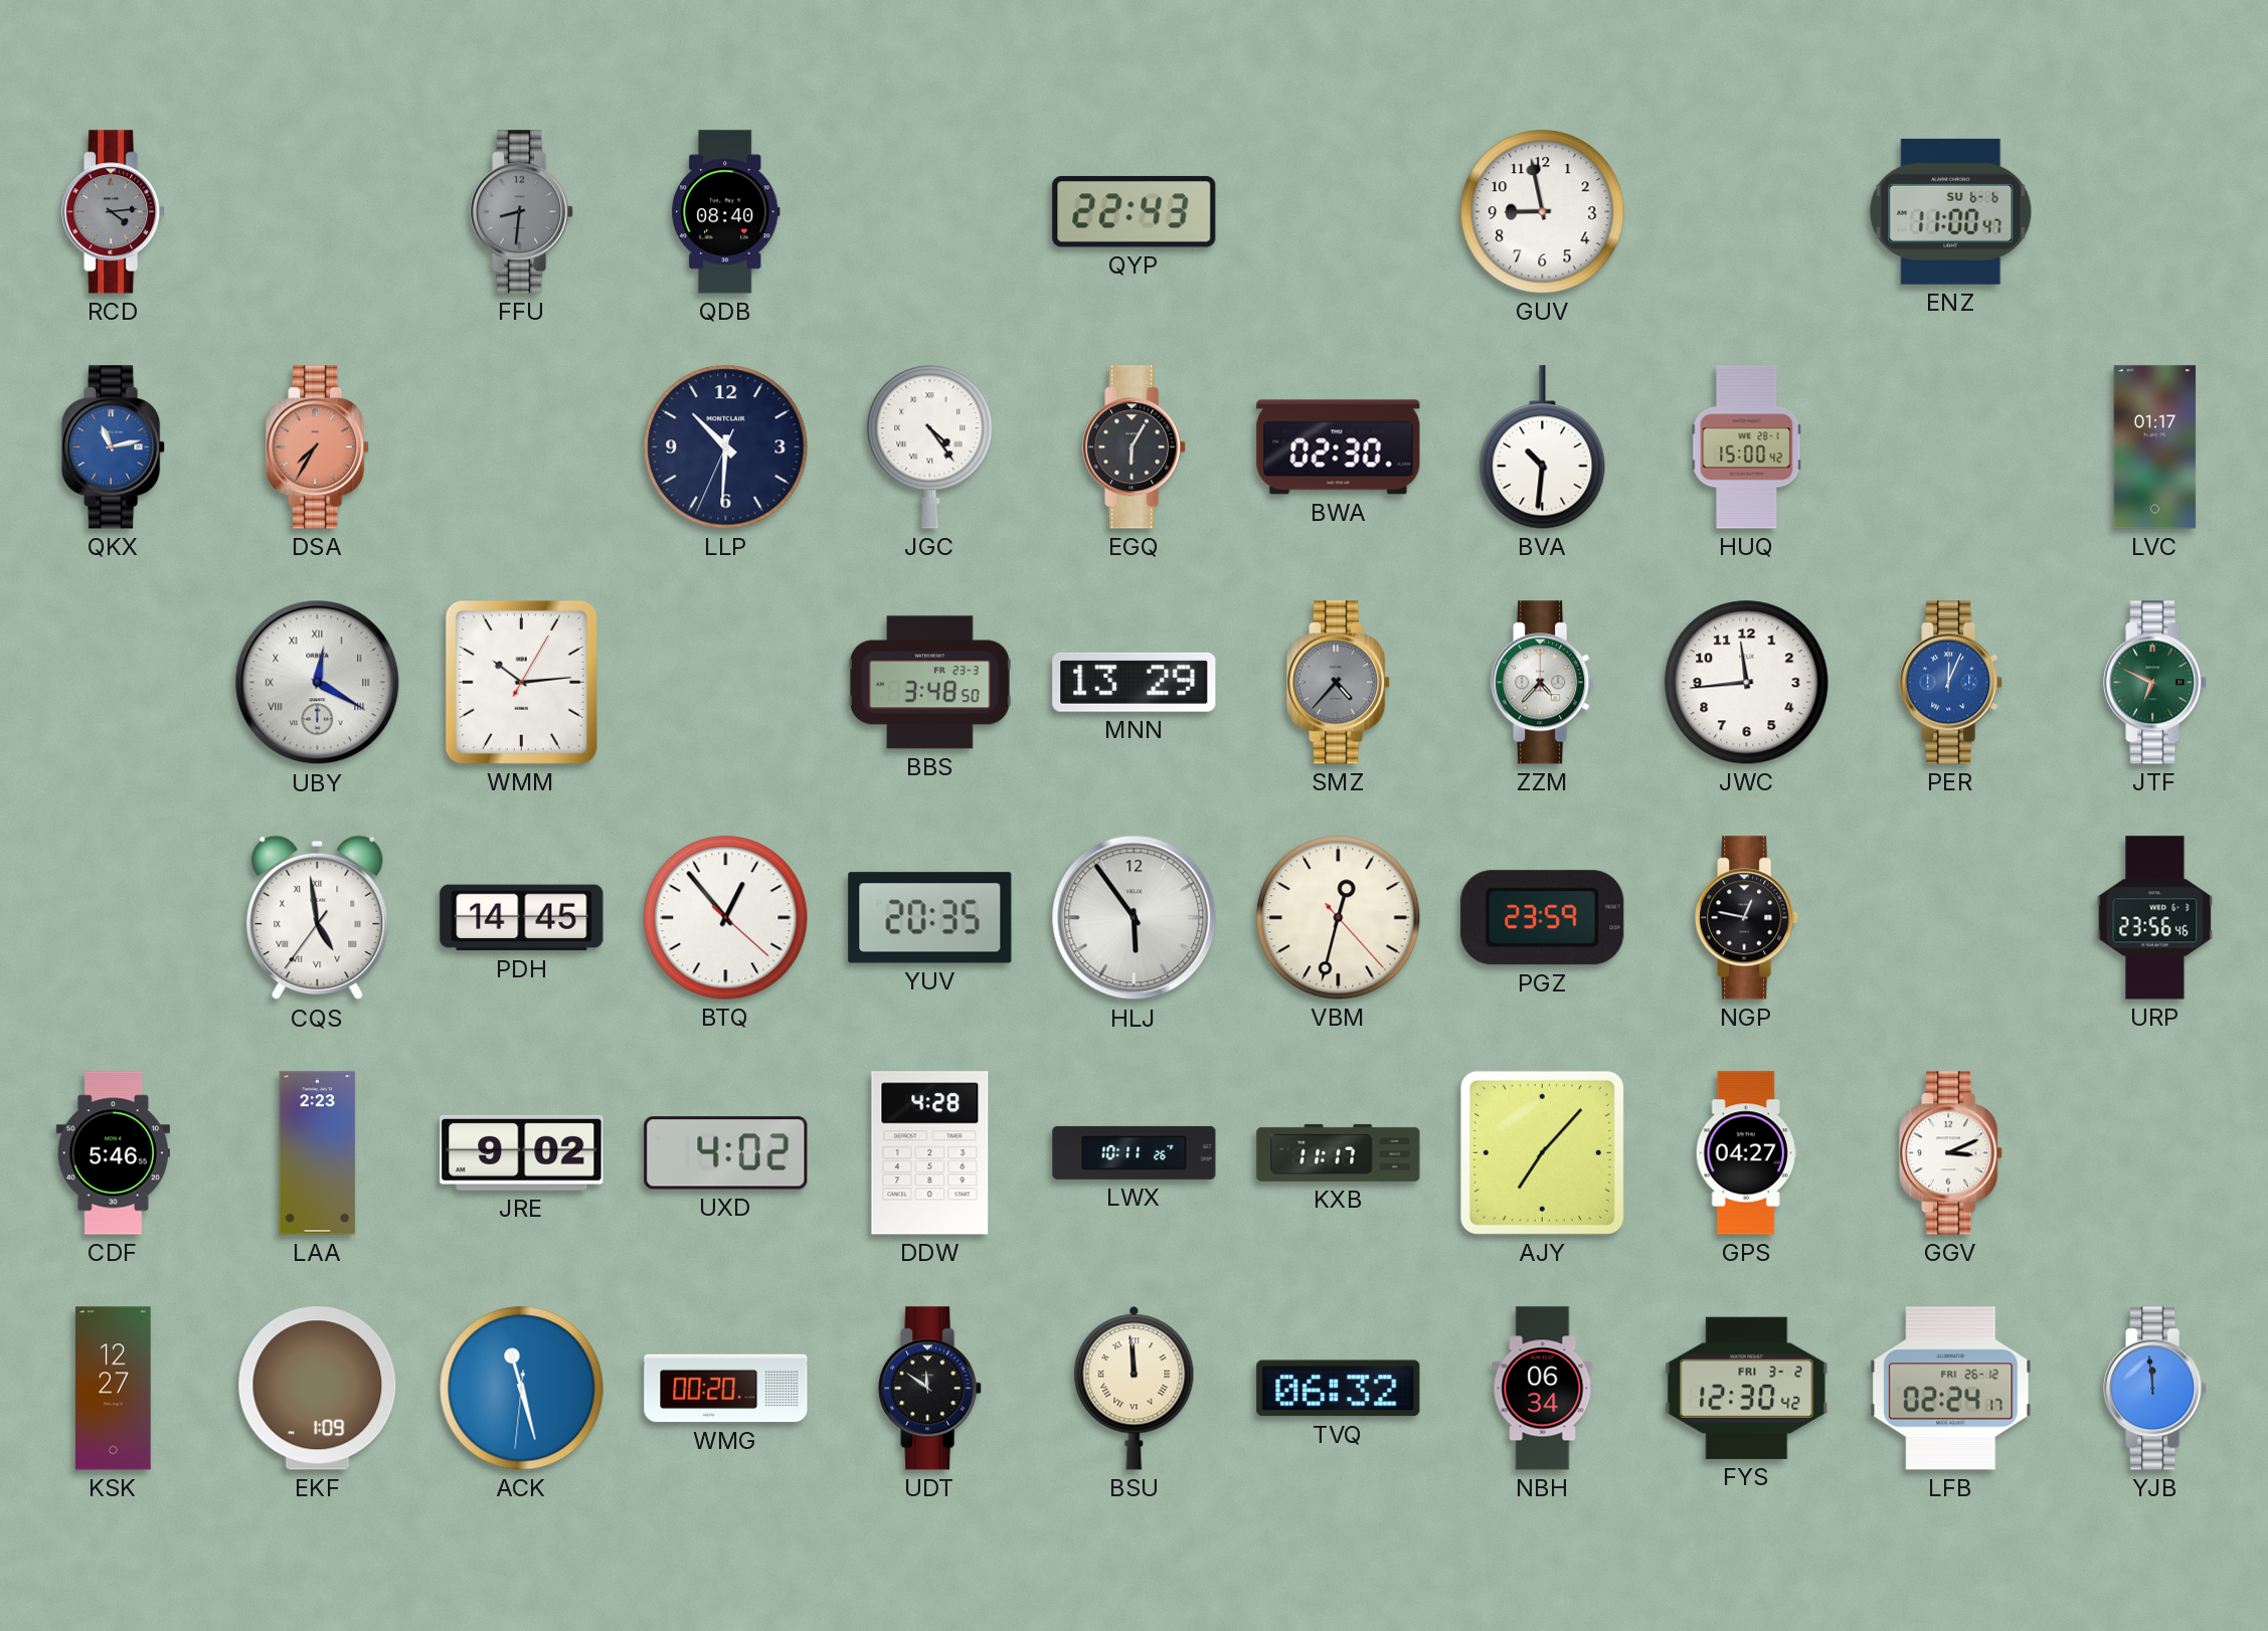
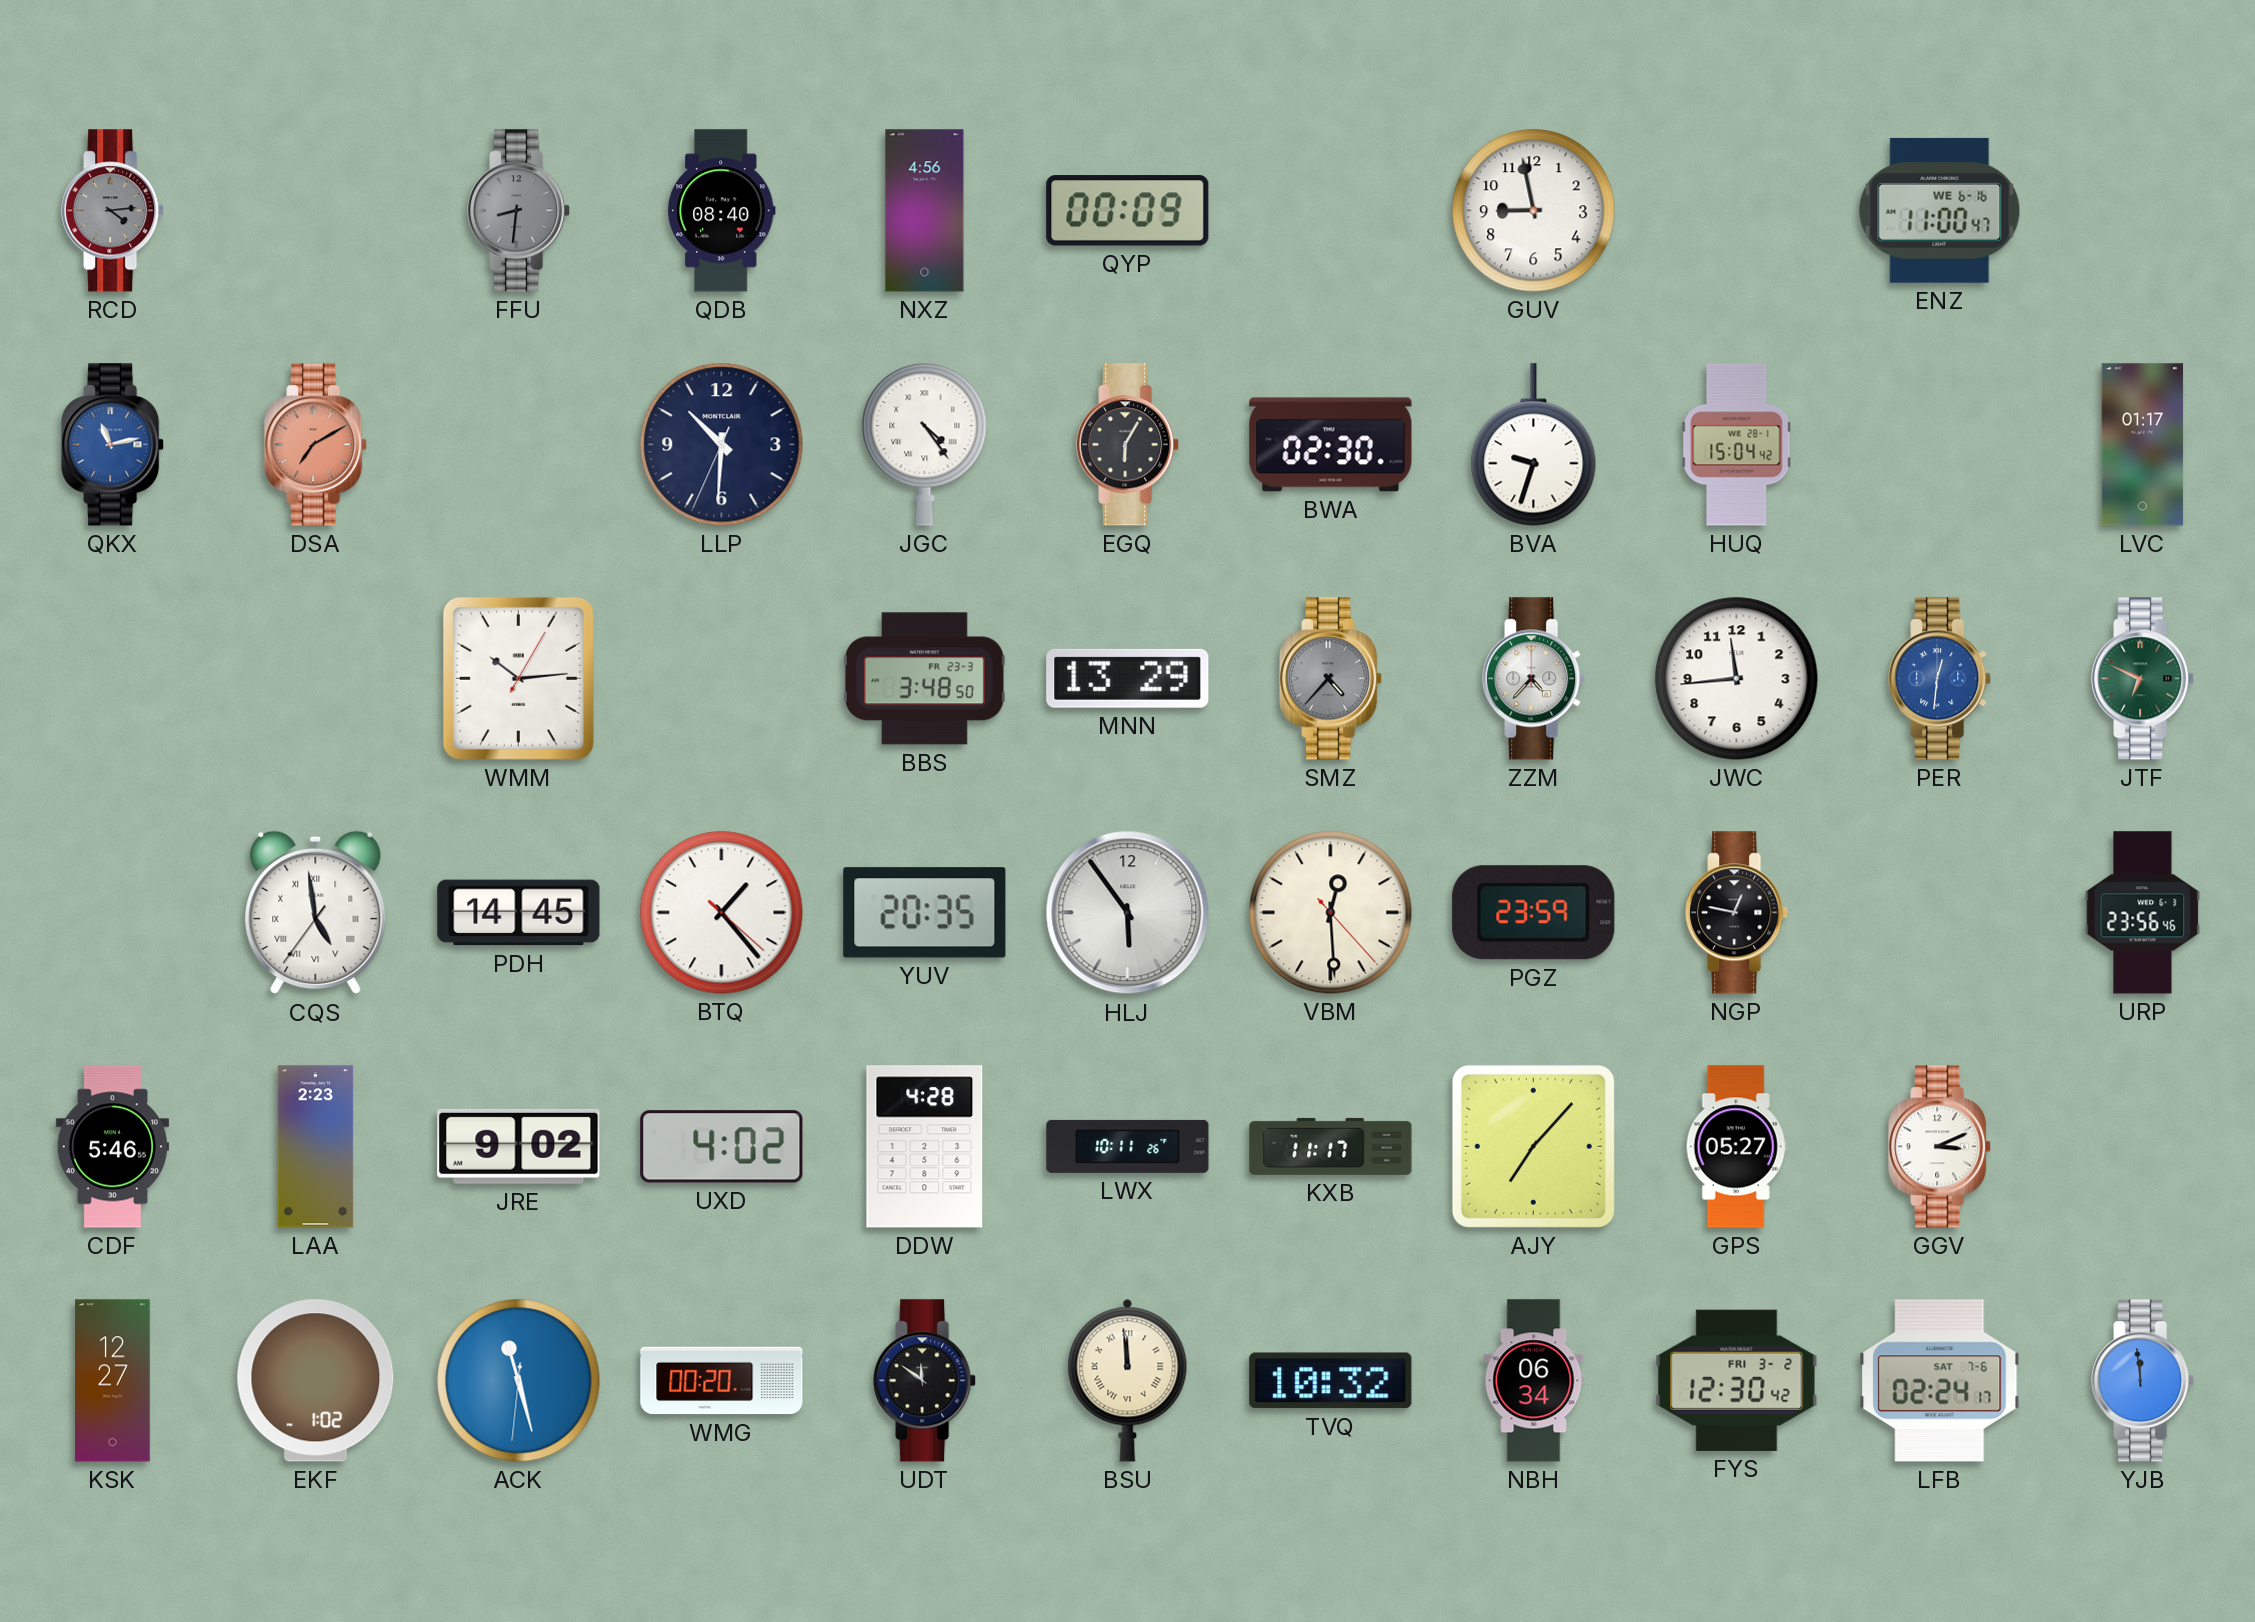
NXZ: none -> 4:56
QYP: 22:43 -> 00:09
ENZ date: SU 6-6 -> WE 6-16
DSA: 7:35 -> 7:10
BVA: 10:31 -> 9:33
HUQ: 15:00 -> 15:04
UBY: 12:20 -> none
PER: 12:04 -> 12:31
BTQ: 12:53 -> 1:23
VBM: 12:32 -> 12:29
GPS: 04:27 -> 05:27
EKF: 1:09 -> 1:02
TVQ: 06:32 -> 10:32
LFB date: FRI 26-12 -> SAT 7-6
